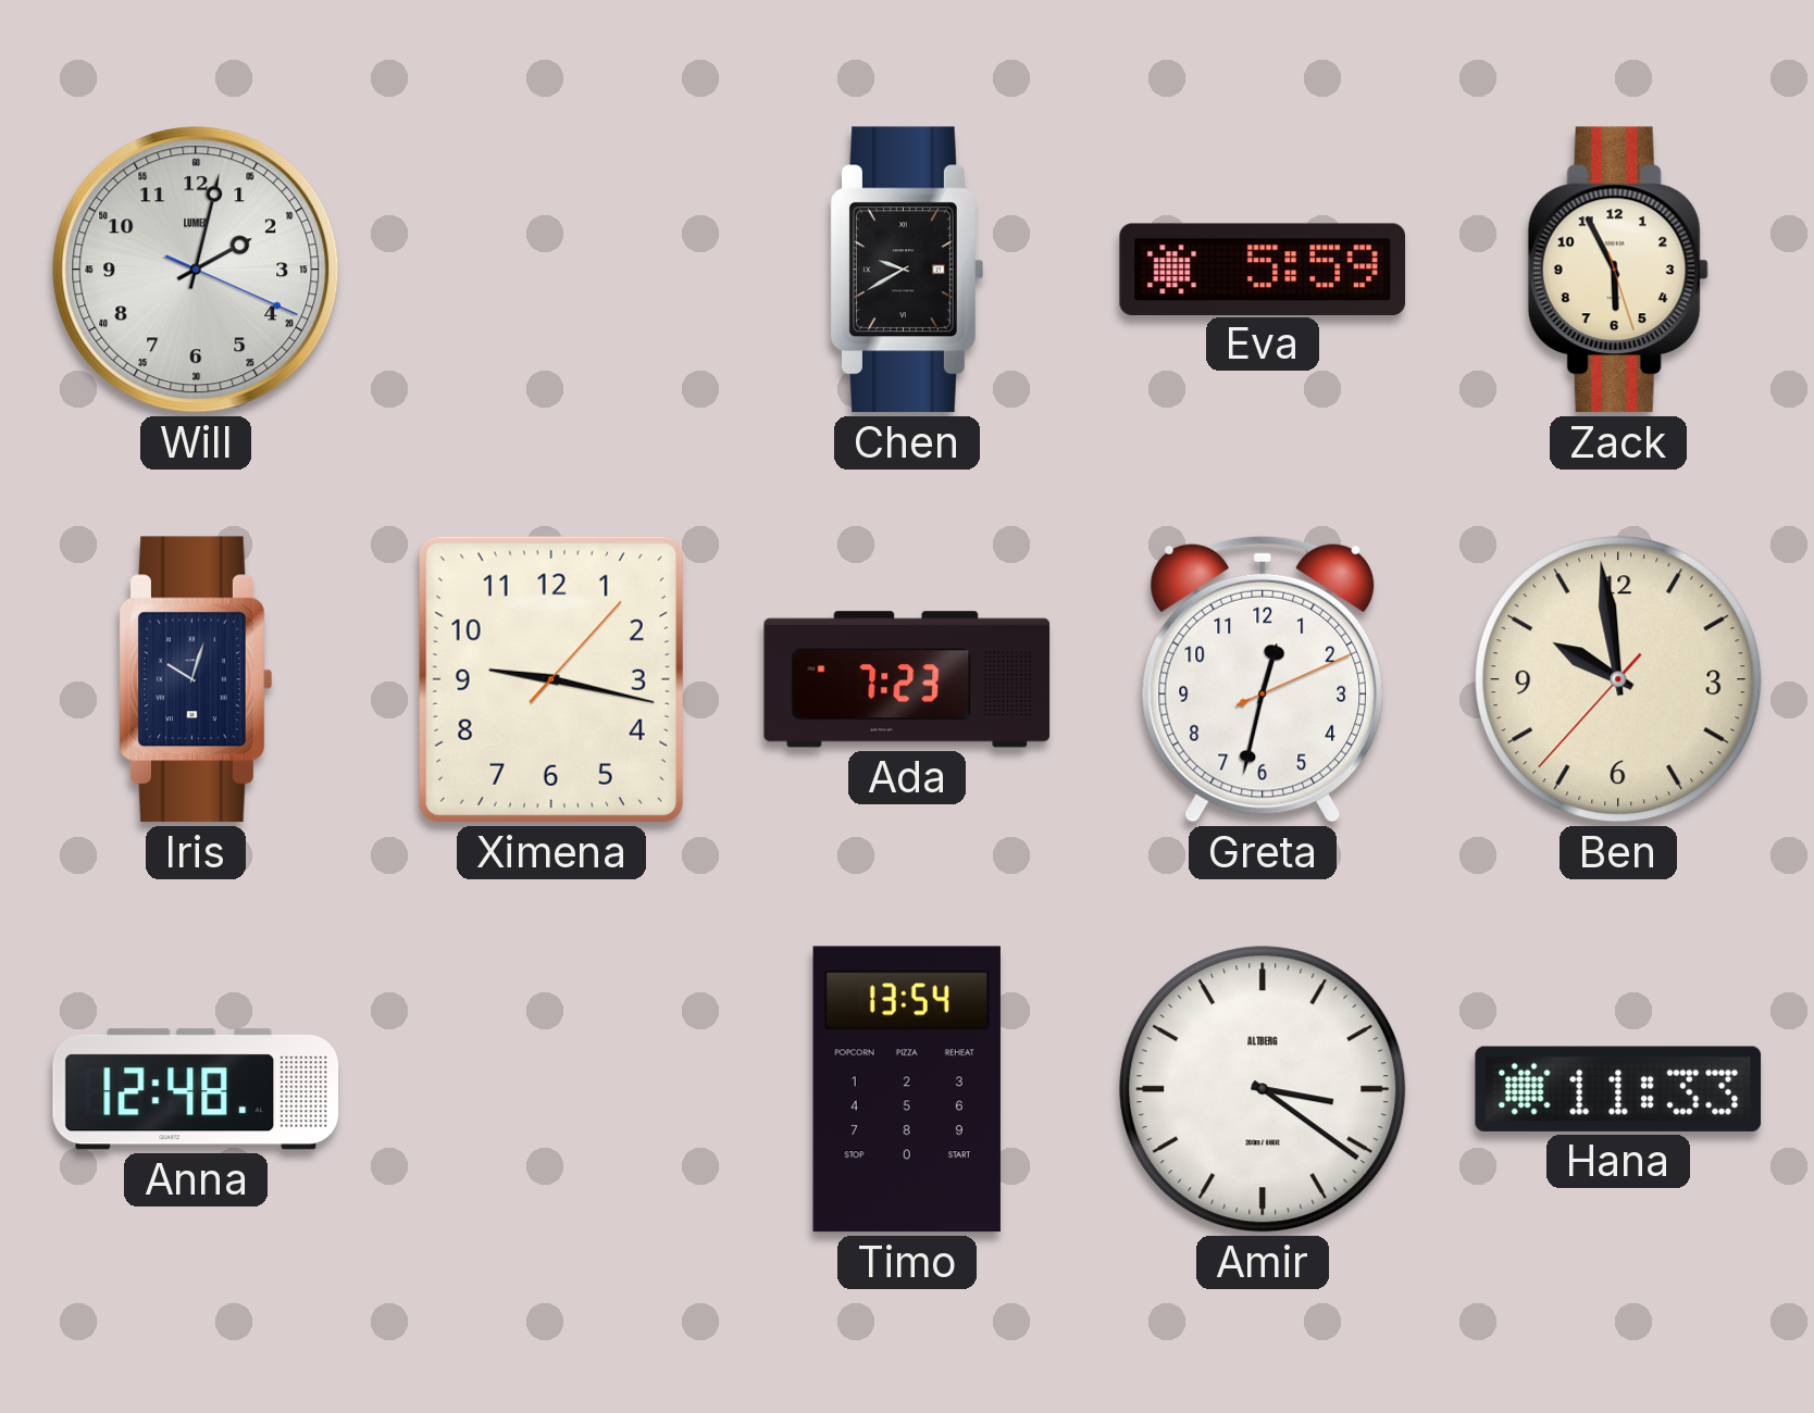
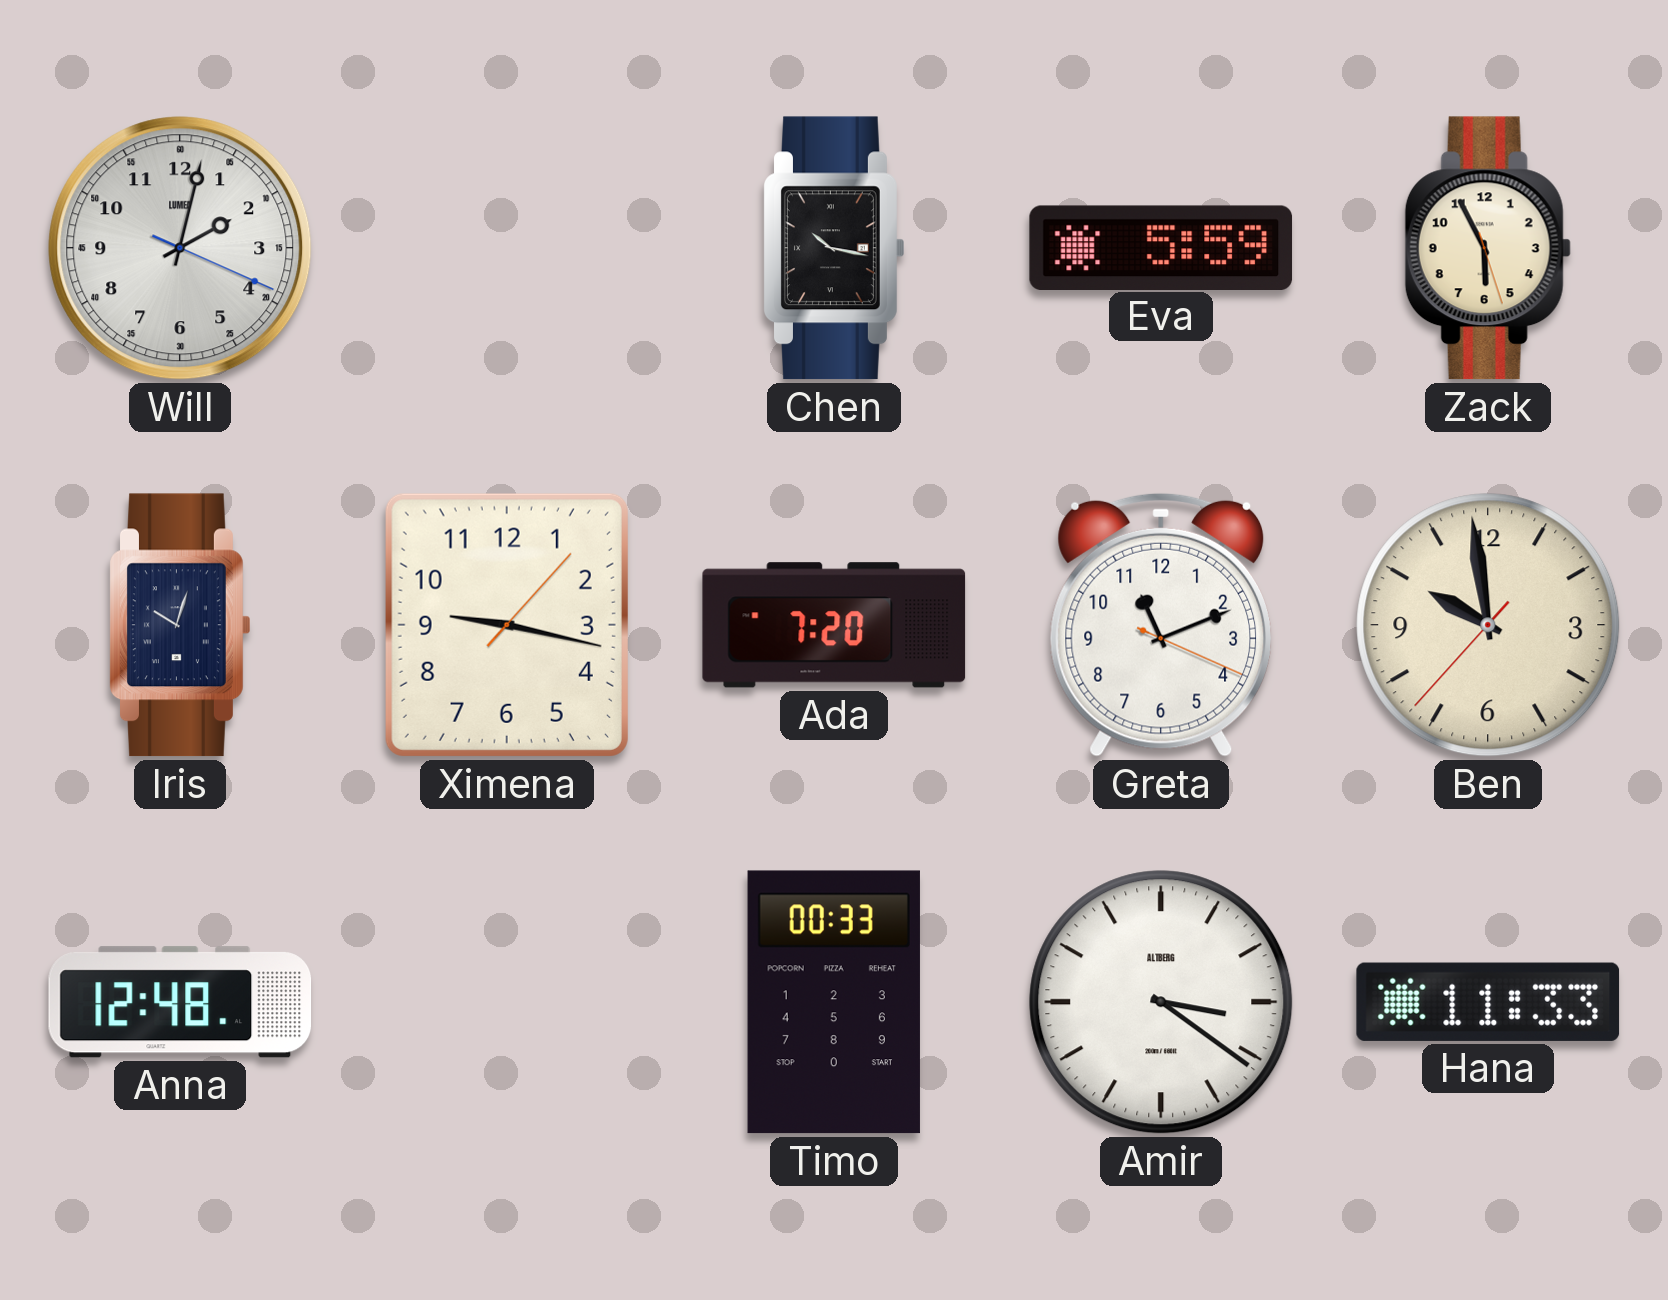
Chen: 9:40 -> 10:17
Ada: 7:23 -> 7:20
Greta: 12:32 -> 11:11
Timo: 13:54 -> 00:33
